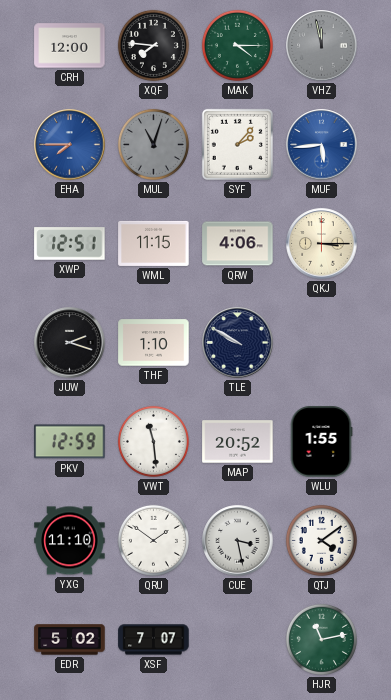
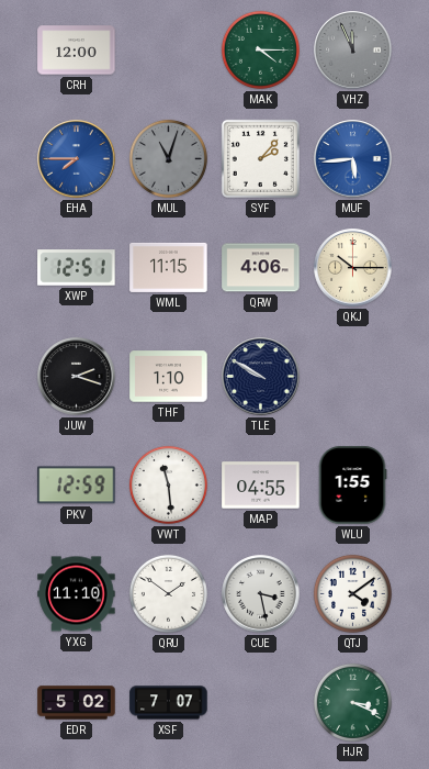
XQF: 7:46 -> none
VHZ: 11:58 -> 11:56
QKJ: 3:15 -> 10:15
MAP: 20:52 -> 04:55
HJR: 11:13 -> 3:19
